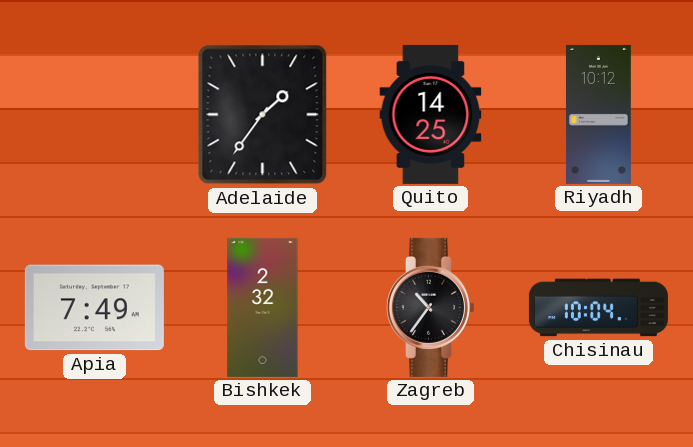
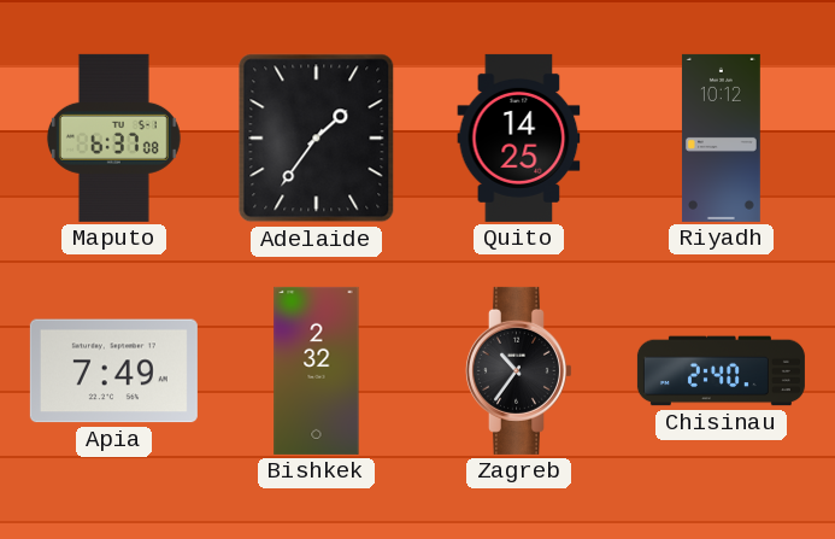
Maputo: none -> 6:37
Chisinau: 10:04 -> 2:40
